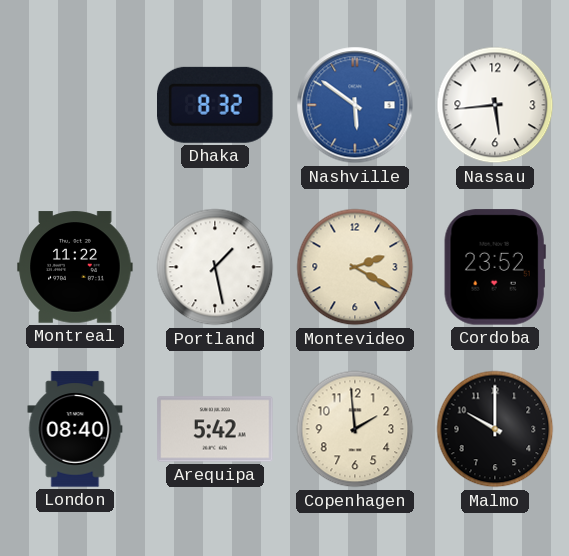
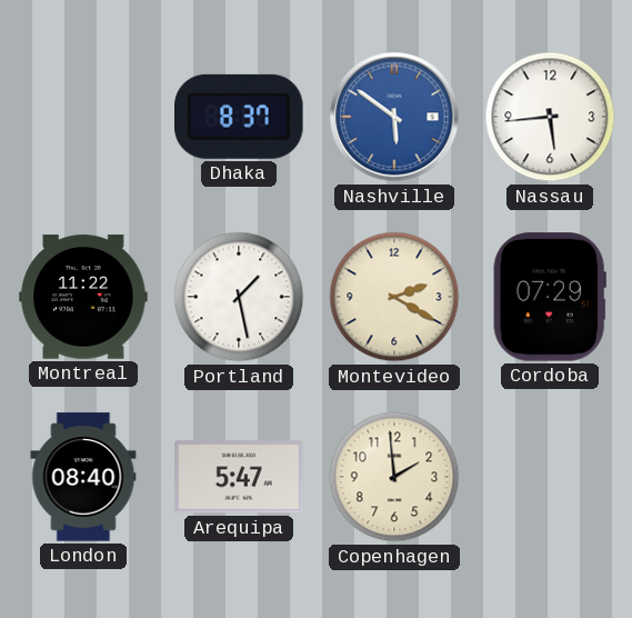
Dhaka: 8:32 -> 8:37
Cordoba: 23:52 -> 07:29
Arequipa: 5:42 -> 5:47
Malmo: 10:00 -> none
